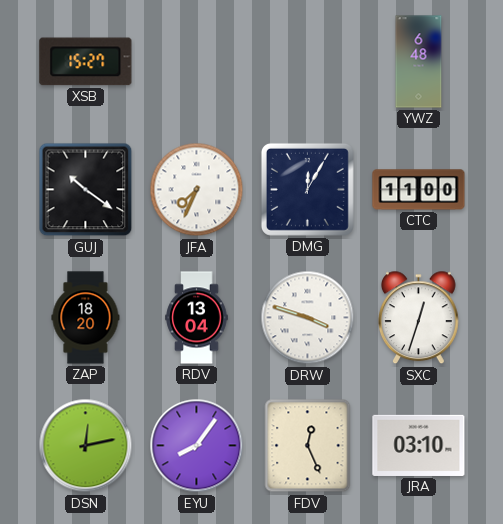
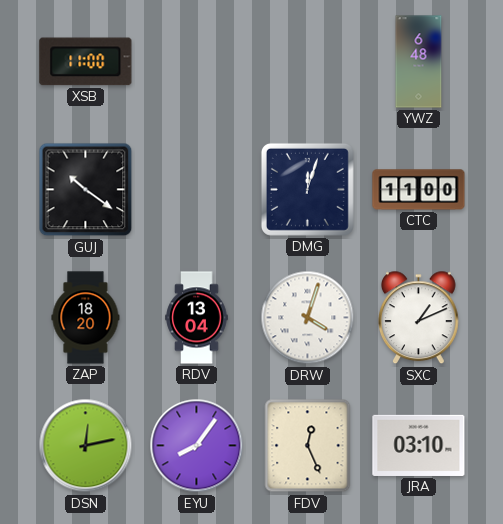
XSB: 15:27 -> 11:00
JFA: 7:34 -> none
DMG: 12:05 -> 12:03
DRW: 3:48 -> 4:03
SXC: 12:33 -> 1:11
